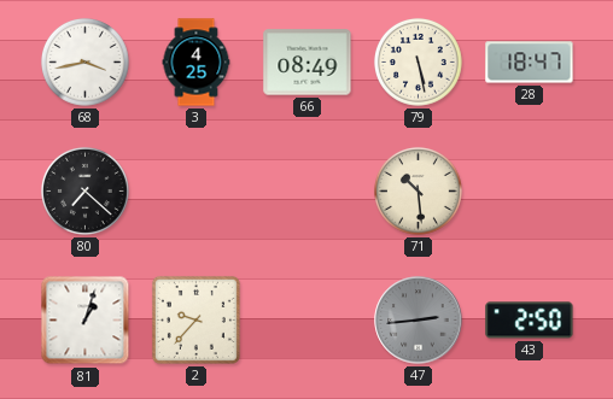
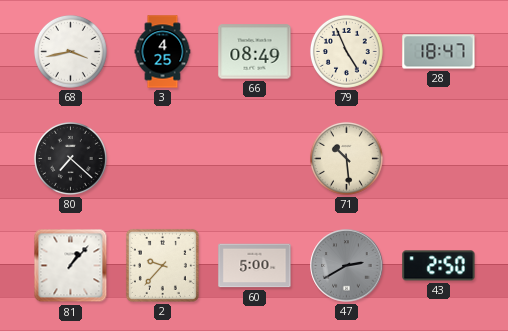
79: 5:28 -> 4:56
81: 1:03 -> 1:07
60: none -> 5:00
47: 2:44 -> 2:40
